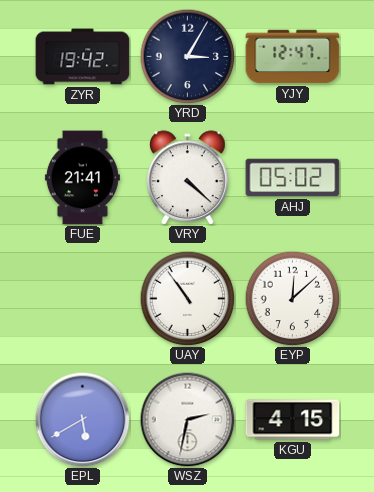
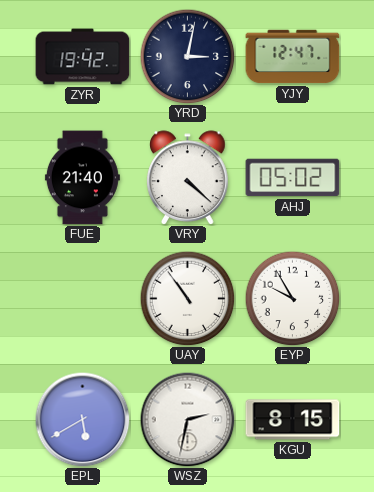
YRD: 3:05 -> 3:02
FUE: 21:41 -> 21:40
EYP: 12:08 -> 9:55
KGU: 4:15 -> 8:15
